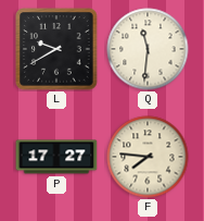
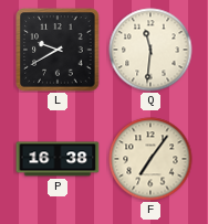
P: 17:27 -> 16:38
F: 7:46 -> 7:06
